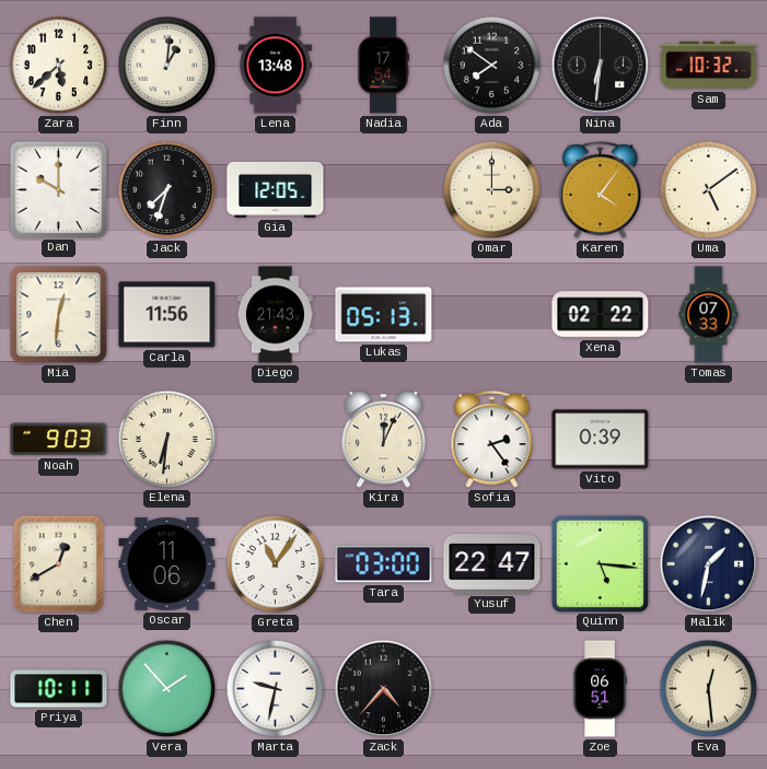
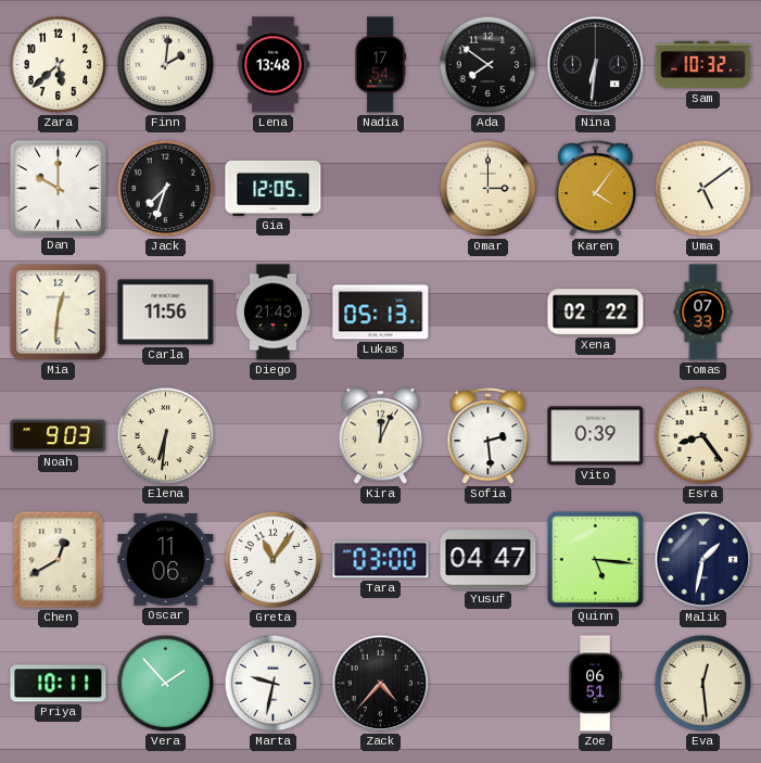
Finn: 1:01 -> 2:01
Sofia: 2:24 -> 2:29
Esra: none -> 8:24
Yusuf: 22:47 -> 04:47
